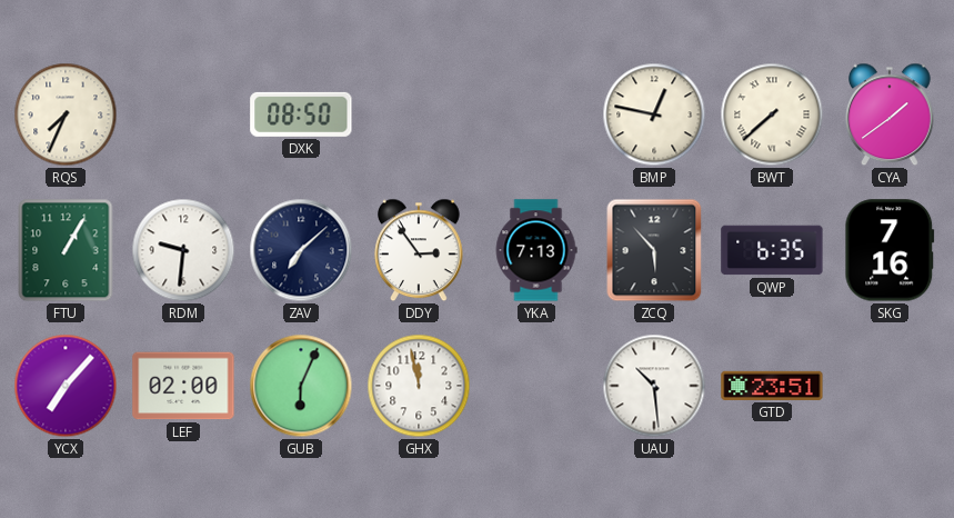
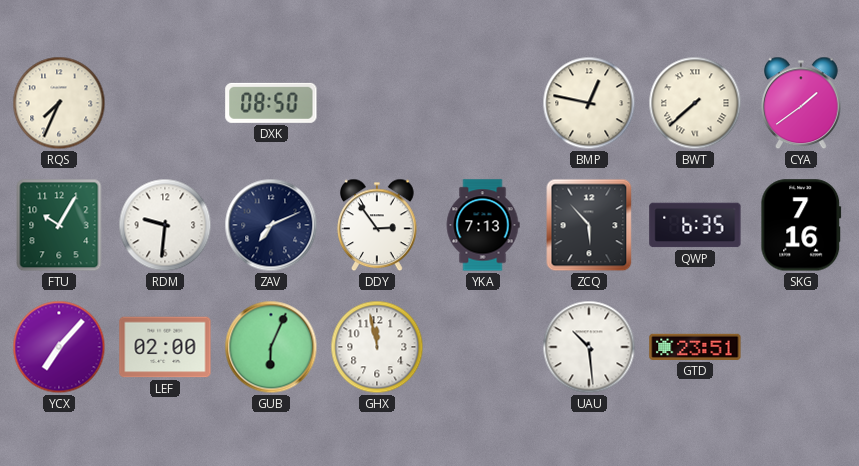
FTU: 1:05 -> 10:05
ZAV: 7:08 -> 7:11
